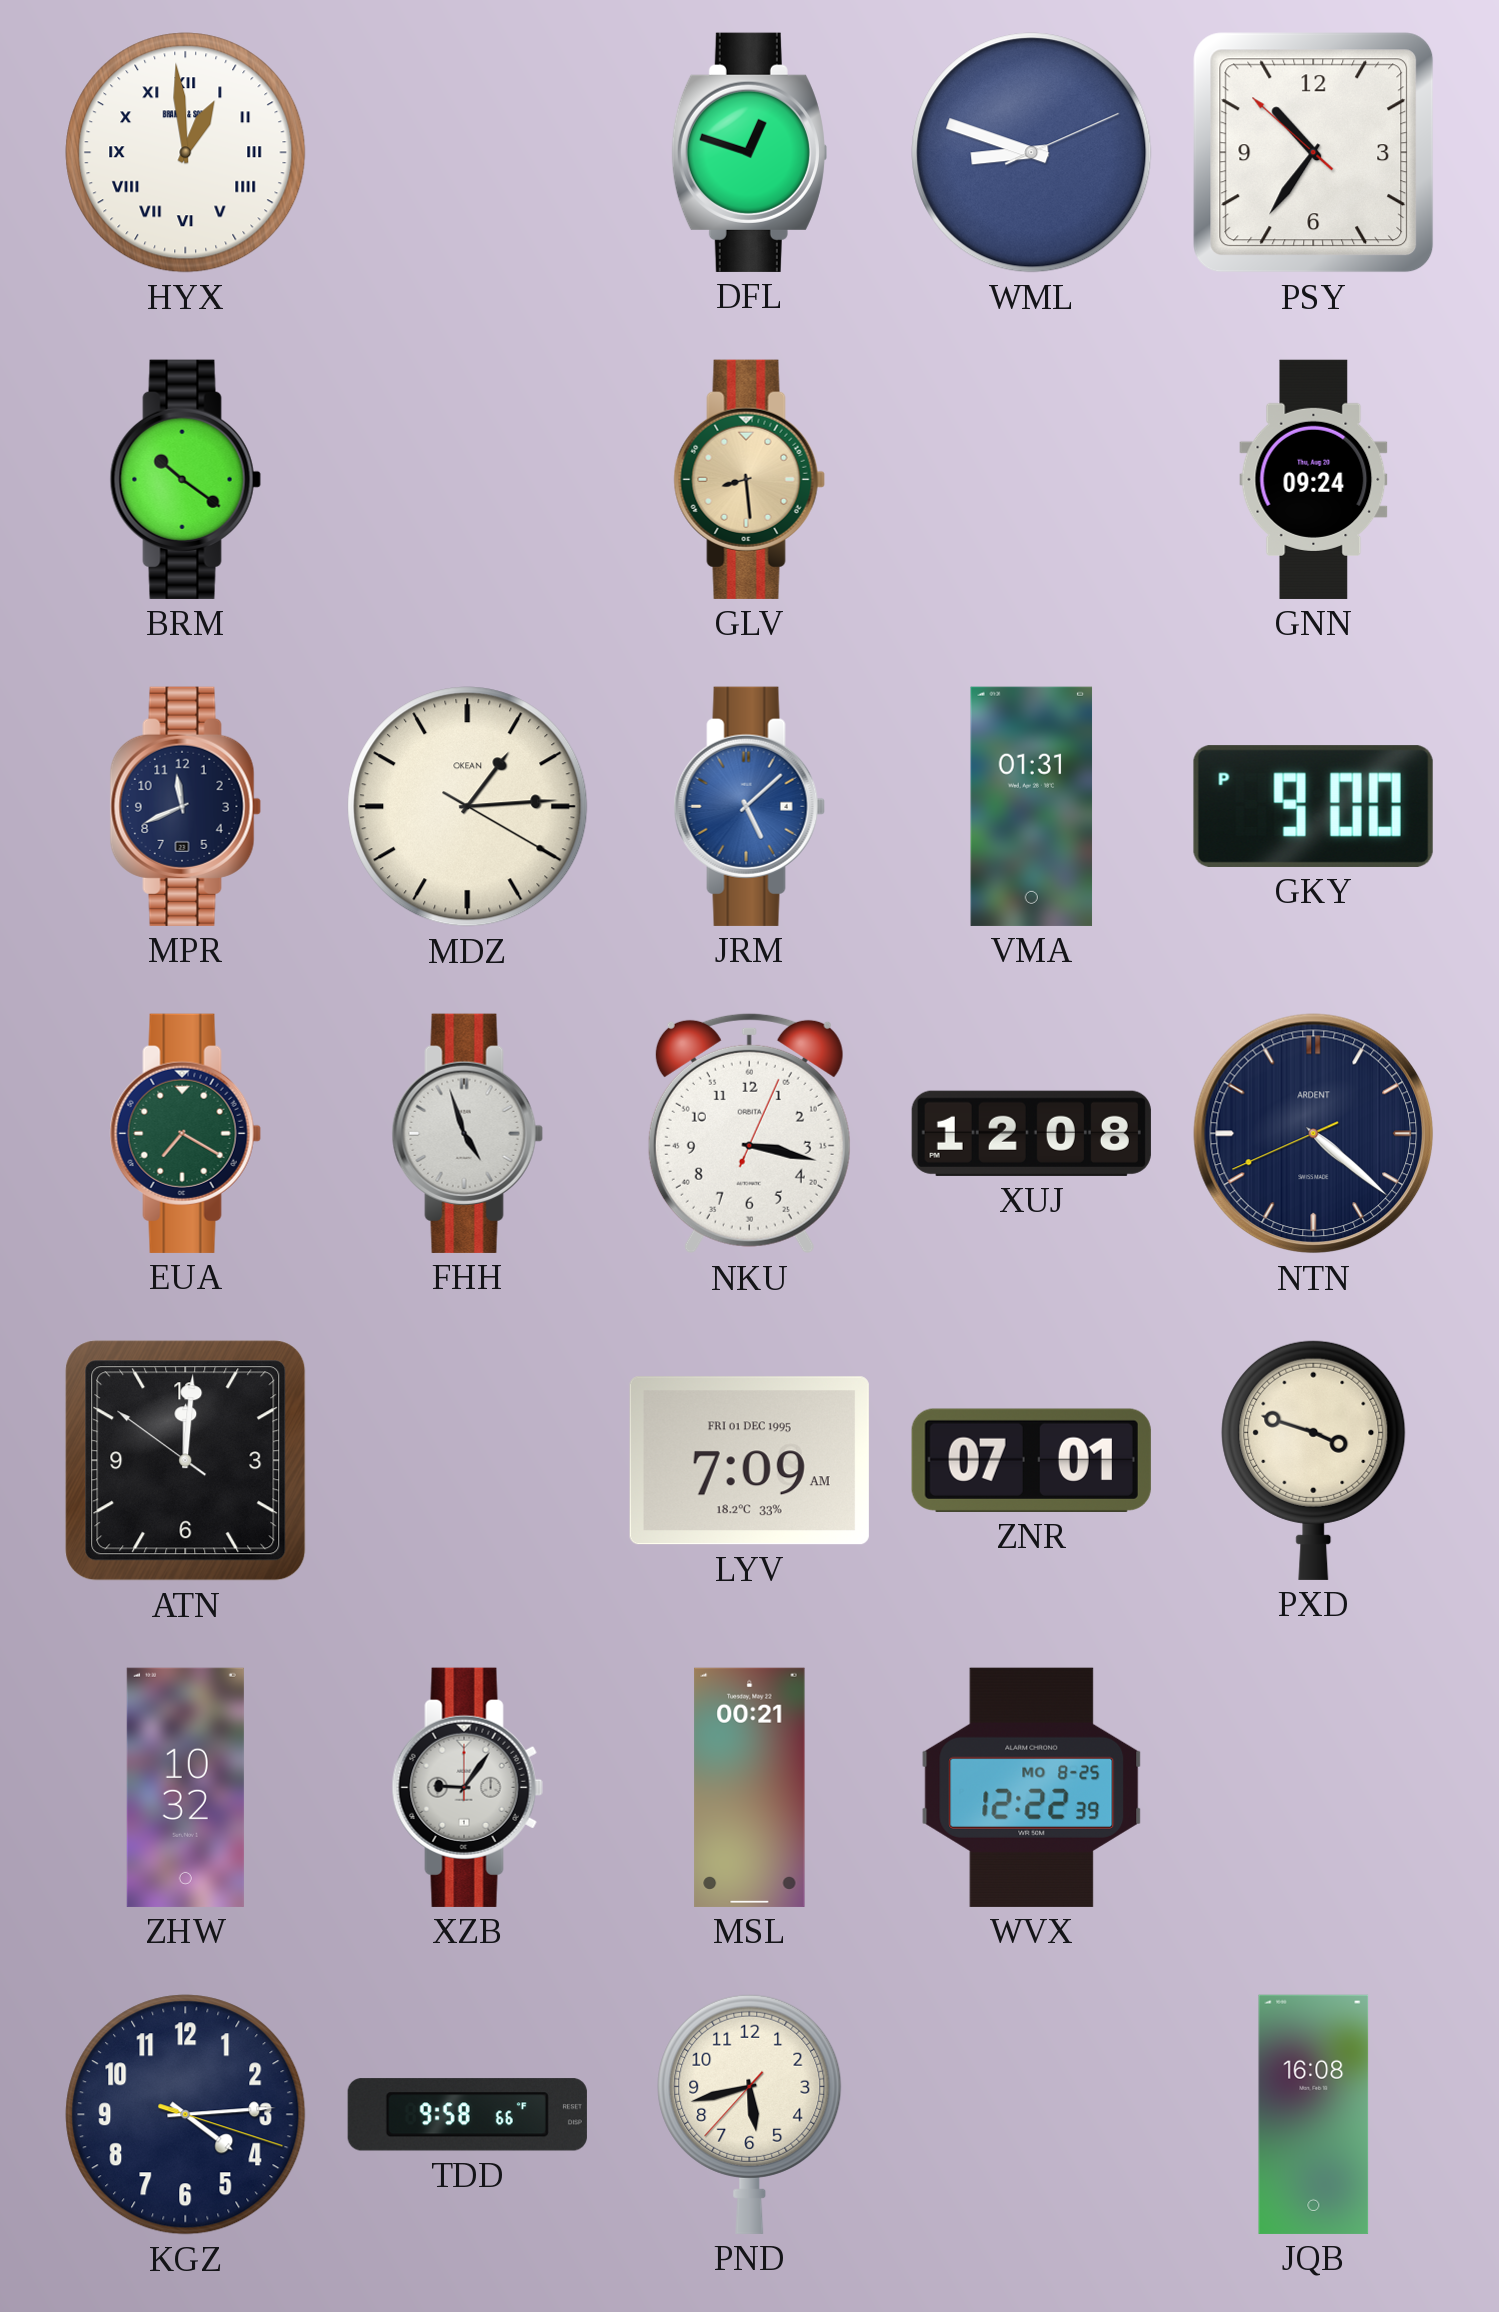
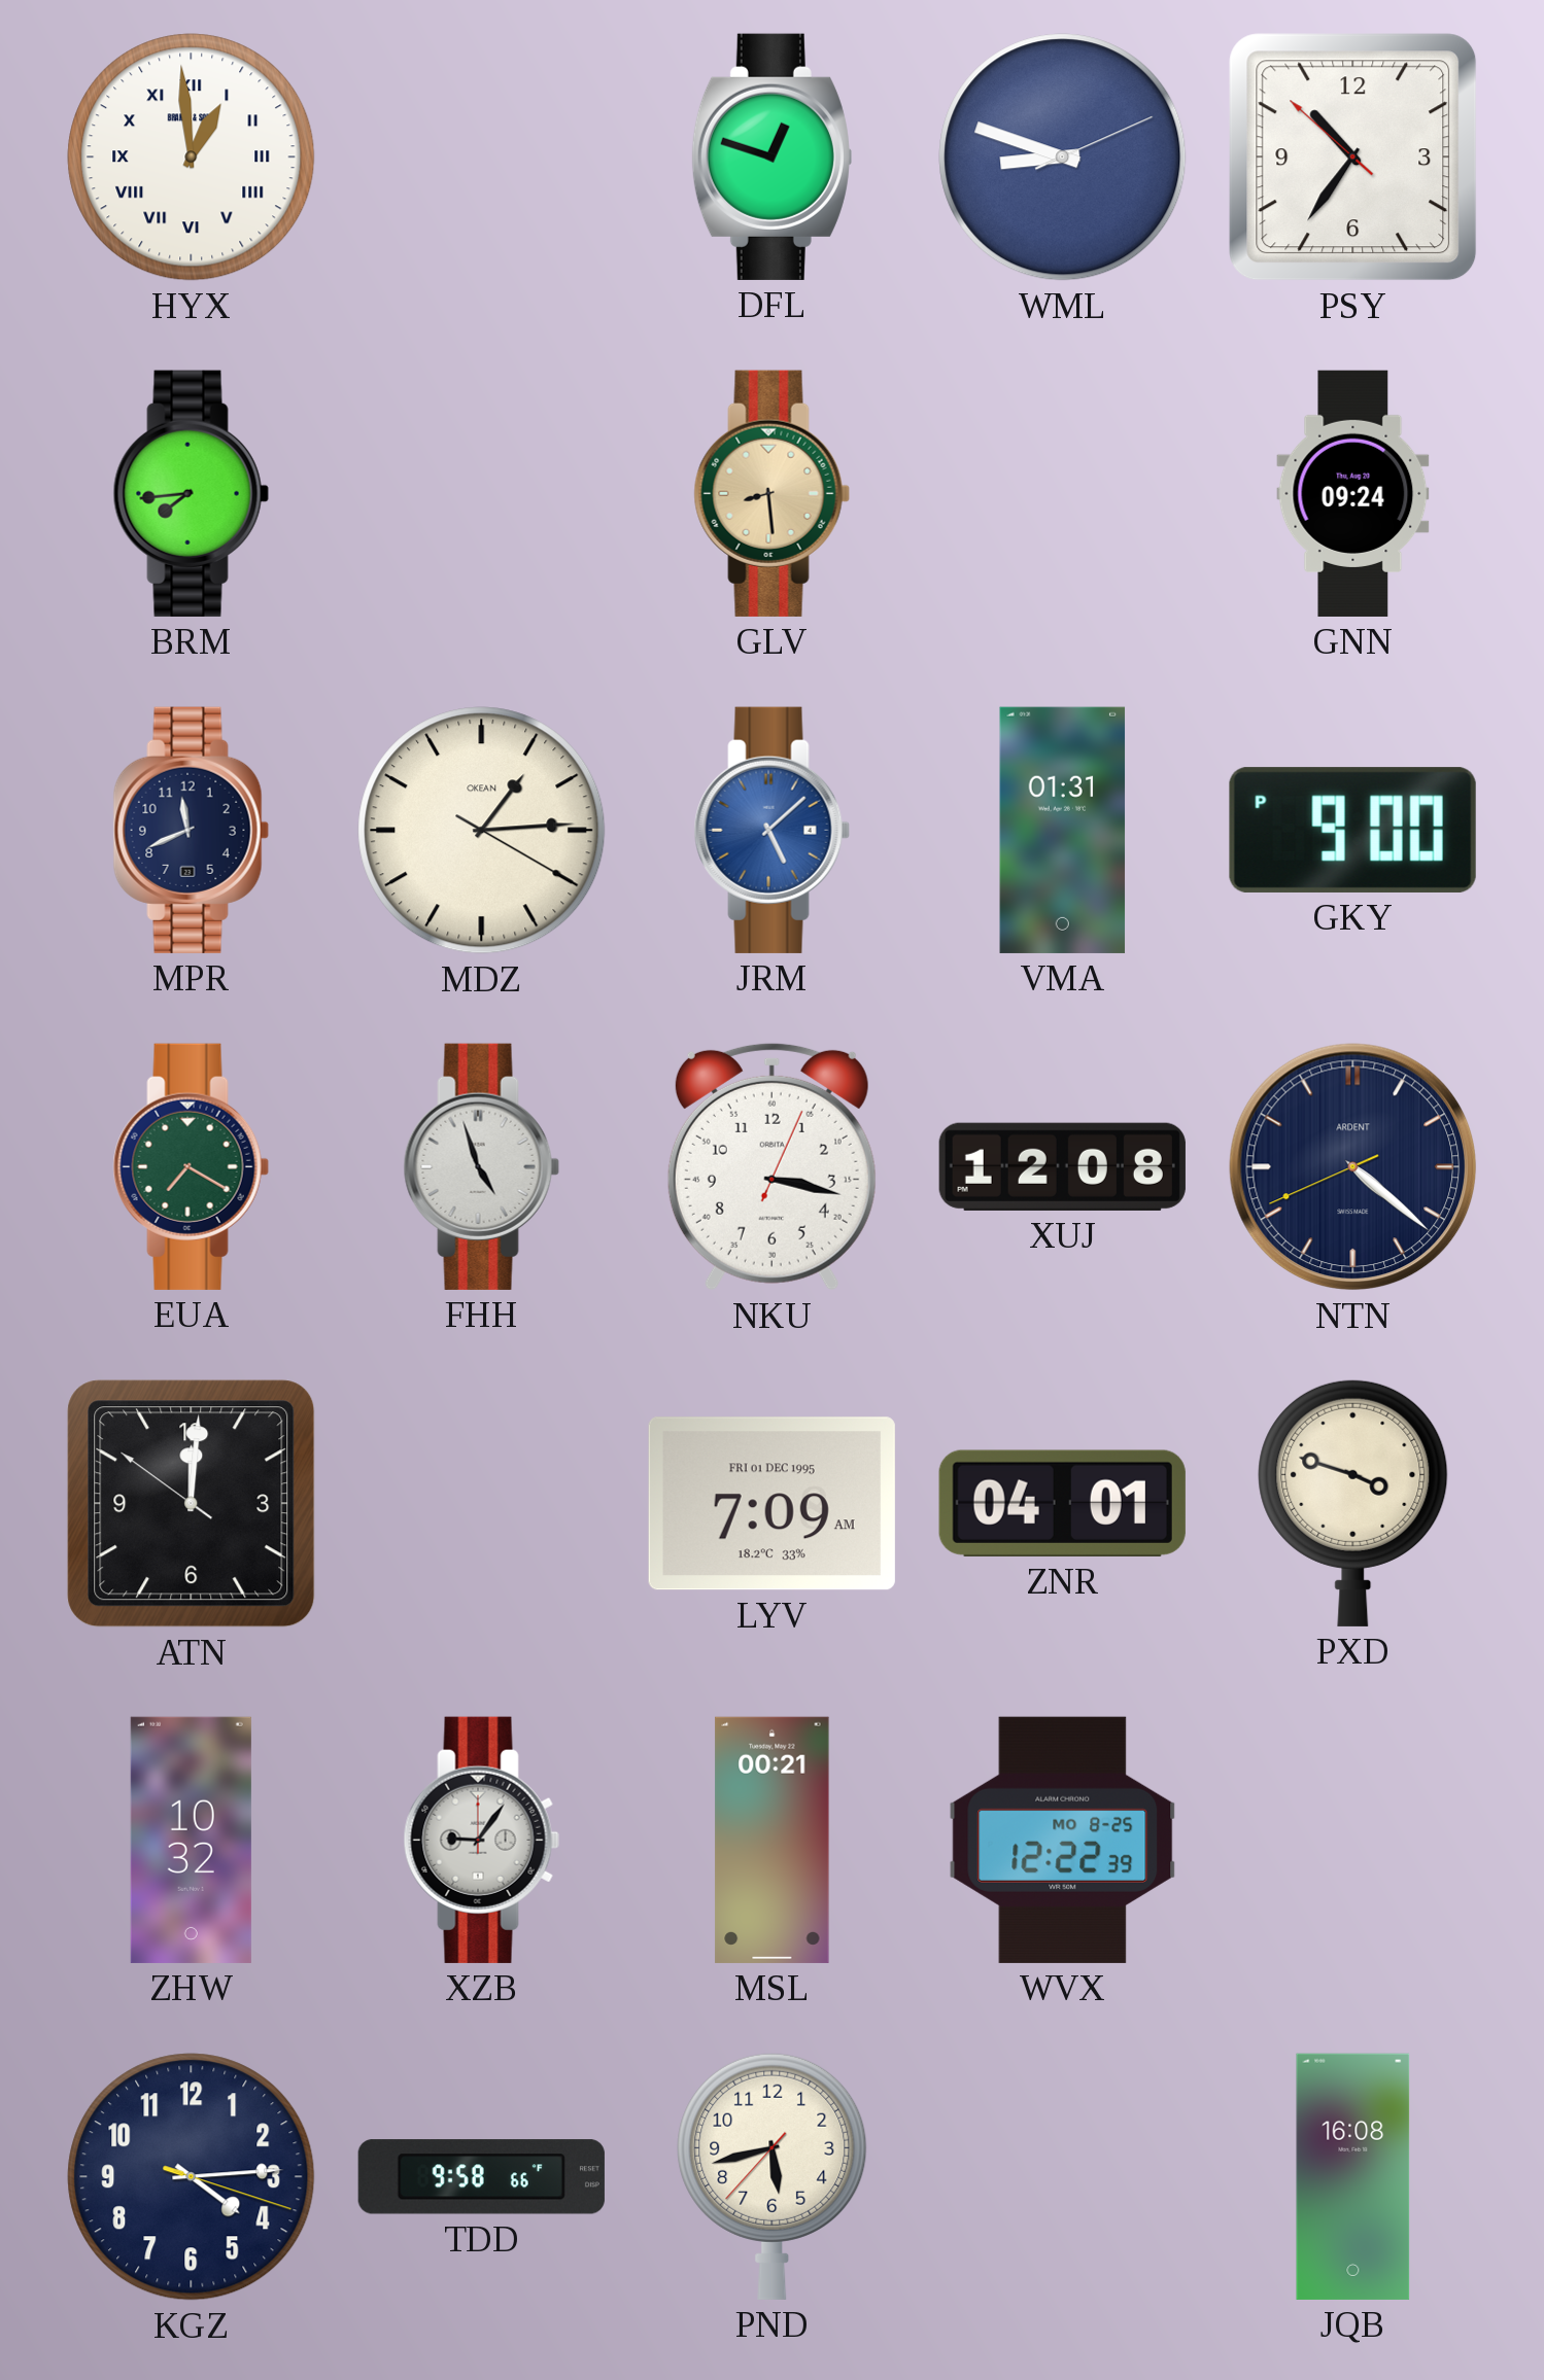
BRM: 10:21 -> 7:44
ZNR: 07:01 -> 04:01
